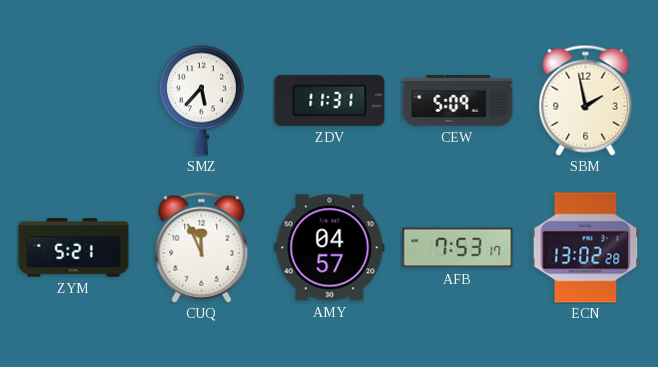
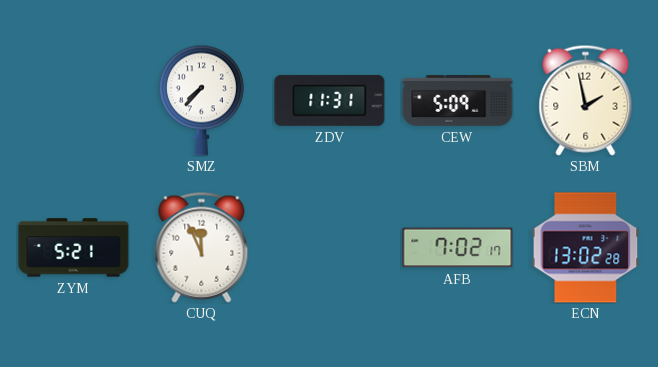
SMZ: 5:37 -> 7:37
AMY: 04:57 -> none
AFB: 7:53 -> 7:02
